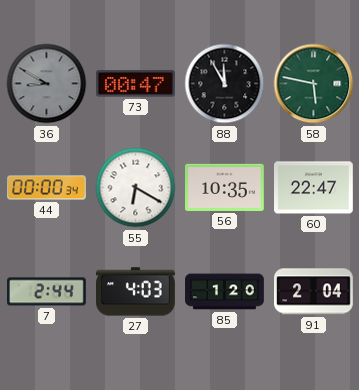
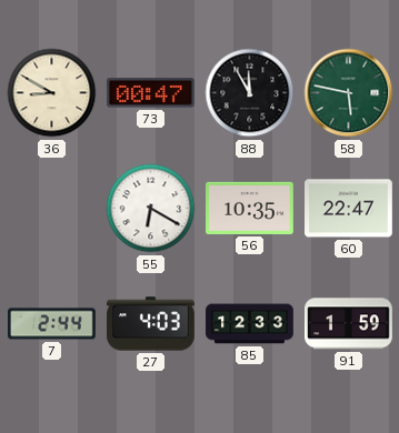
36 dial: grey -> cream
44: 00:00 -> none
85: 1:20 -> 12:33
91: 2:04 -> 1:59
